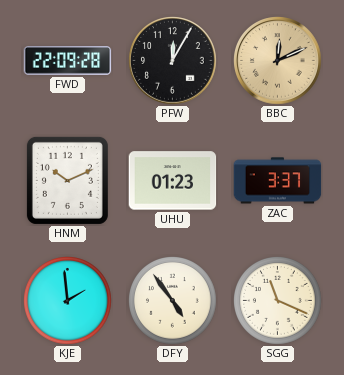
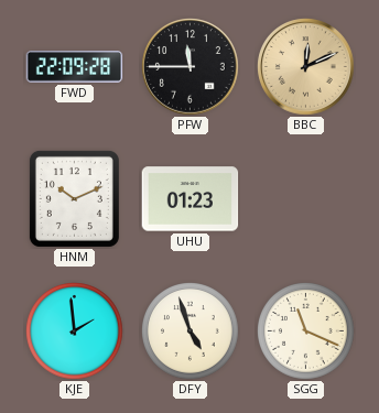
PFW: 12:05 -> 11:45
ZAC: 3:37 -> none
DFY: 4:54 -> 4:57
